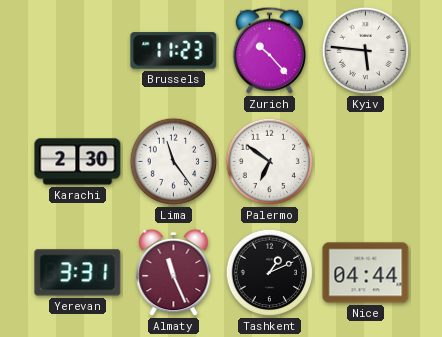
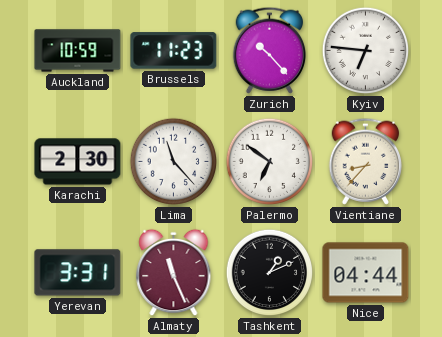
Auckland: none -> 10:59
Kyiv: 5:46 -> 6:46
Lima: 11:24 -> 11:23
Vientiane: none -> 8:37
